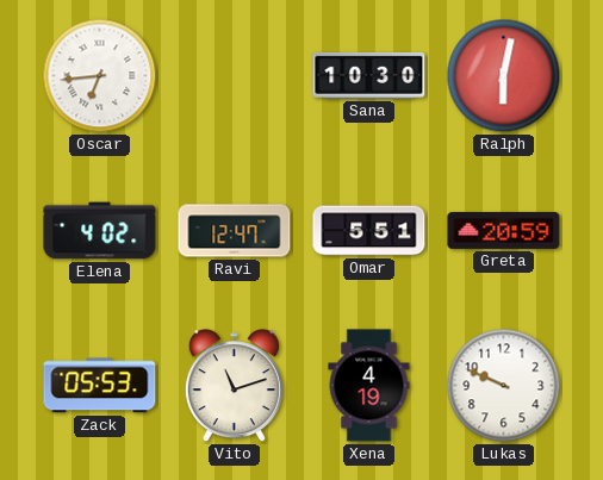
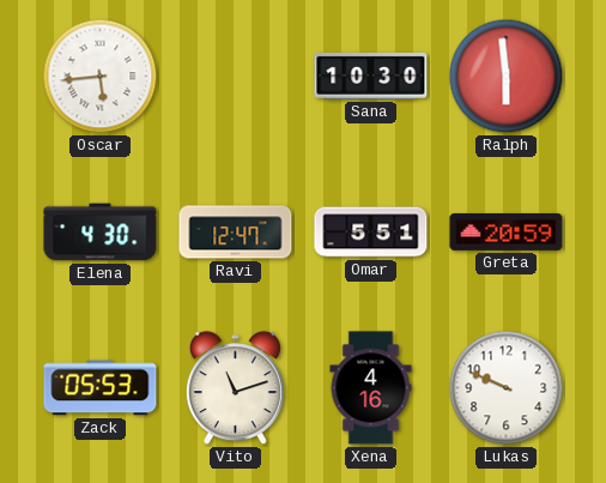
Oscar: 6:44 -> 5:44
Ralph: 6:02 -> 5:59
Elena: 4:02 -> 4:30
Xena: 4:19 -> 4:16
